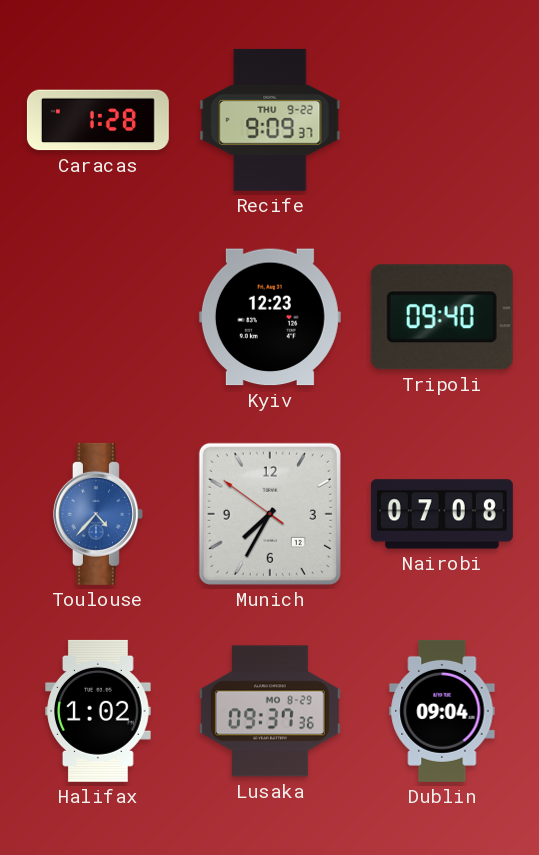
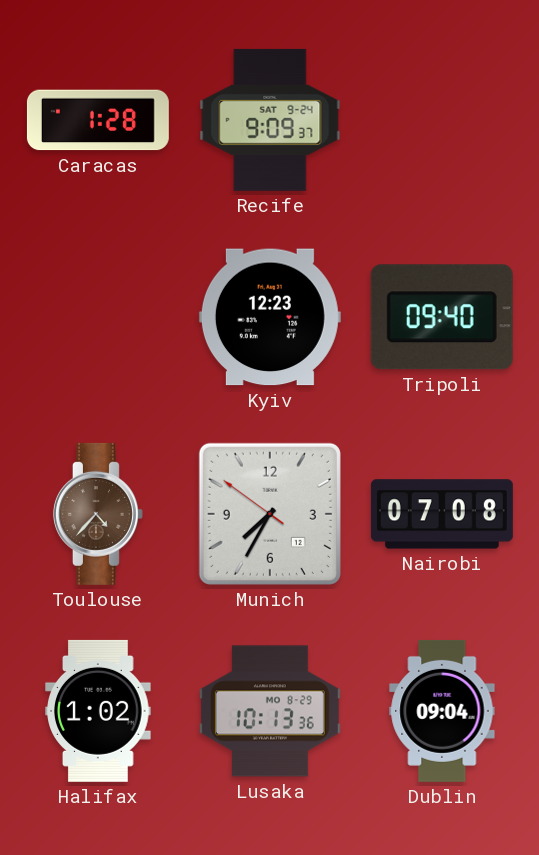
Recife date: THU 9-22 -> SAT 9-24
Toulouse dial: blue -> brown
Lusaka: 09:37 -> 10:13
